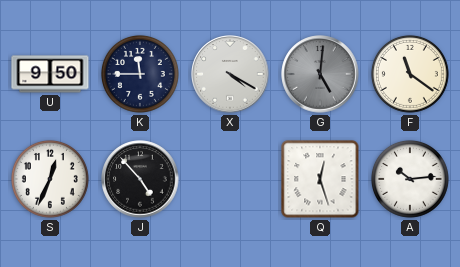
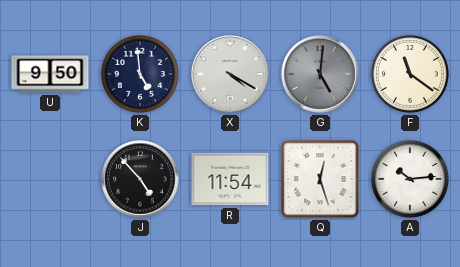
K: 11:45 -> 4:59
S: 12:34 -> none
R: none -> 11:54
